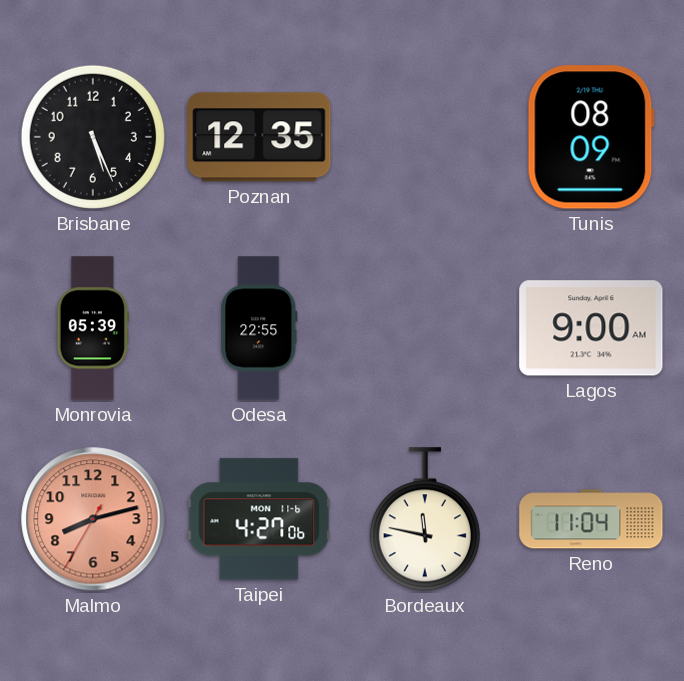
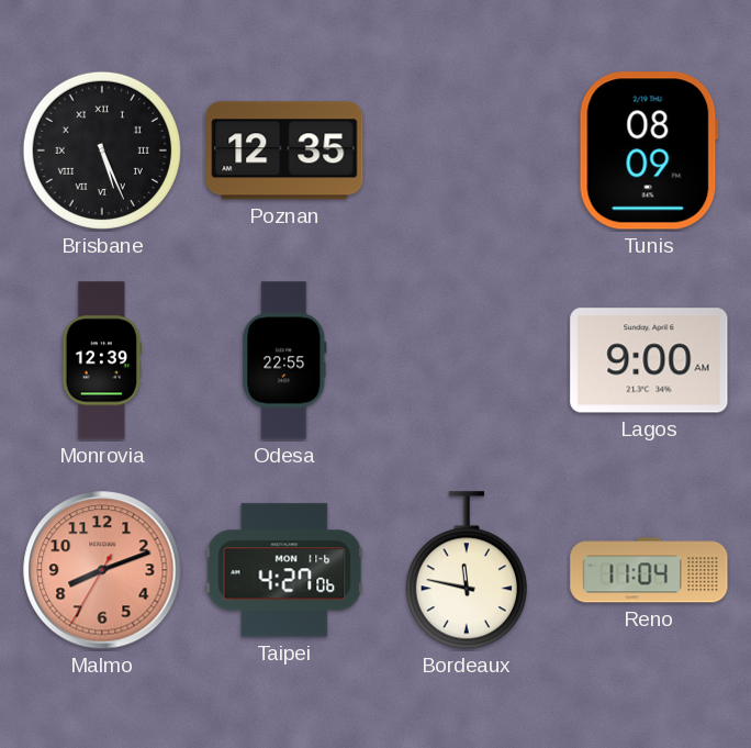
Brisbane numerals: Arabic -> Roman
Monrovia: 05:39 -> 12:39
Malmo: 8:12 -> 8:11
